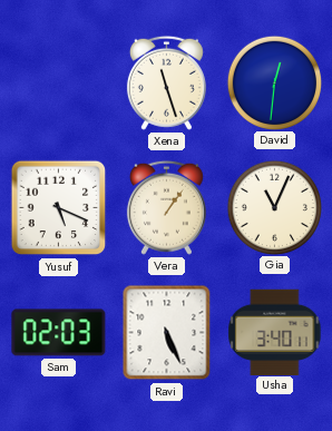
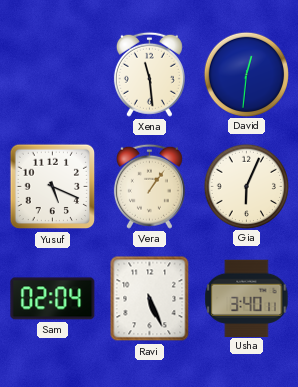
Xena: 11:27 -> 11:29
Gia: 11:04 -> 6:04
Sam: 02:03 -> 02:04
